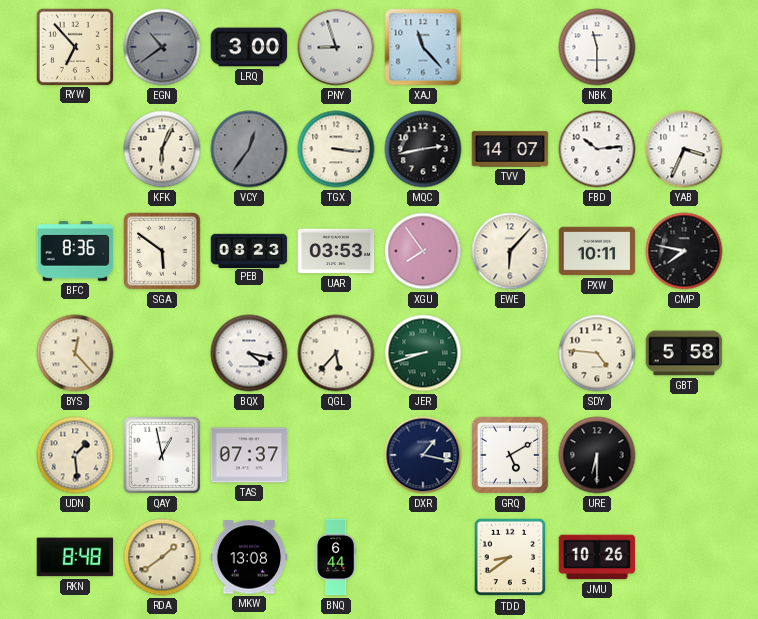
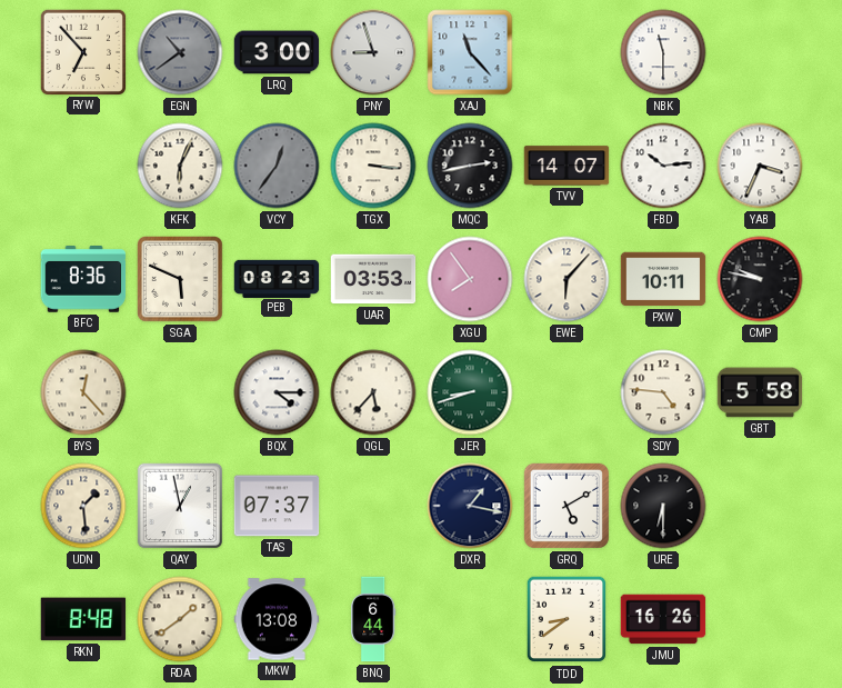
SGA: 5:51 -> 5:49
CMP: 7:47 -> 9:47
BQX: 4:17 -> 4:15
JMU: 10:26 -> 16:26
